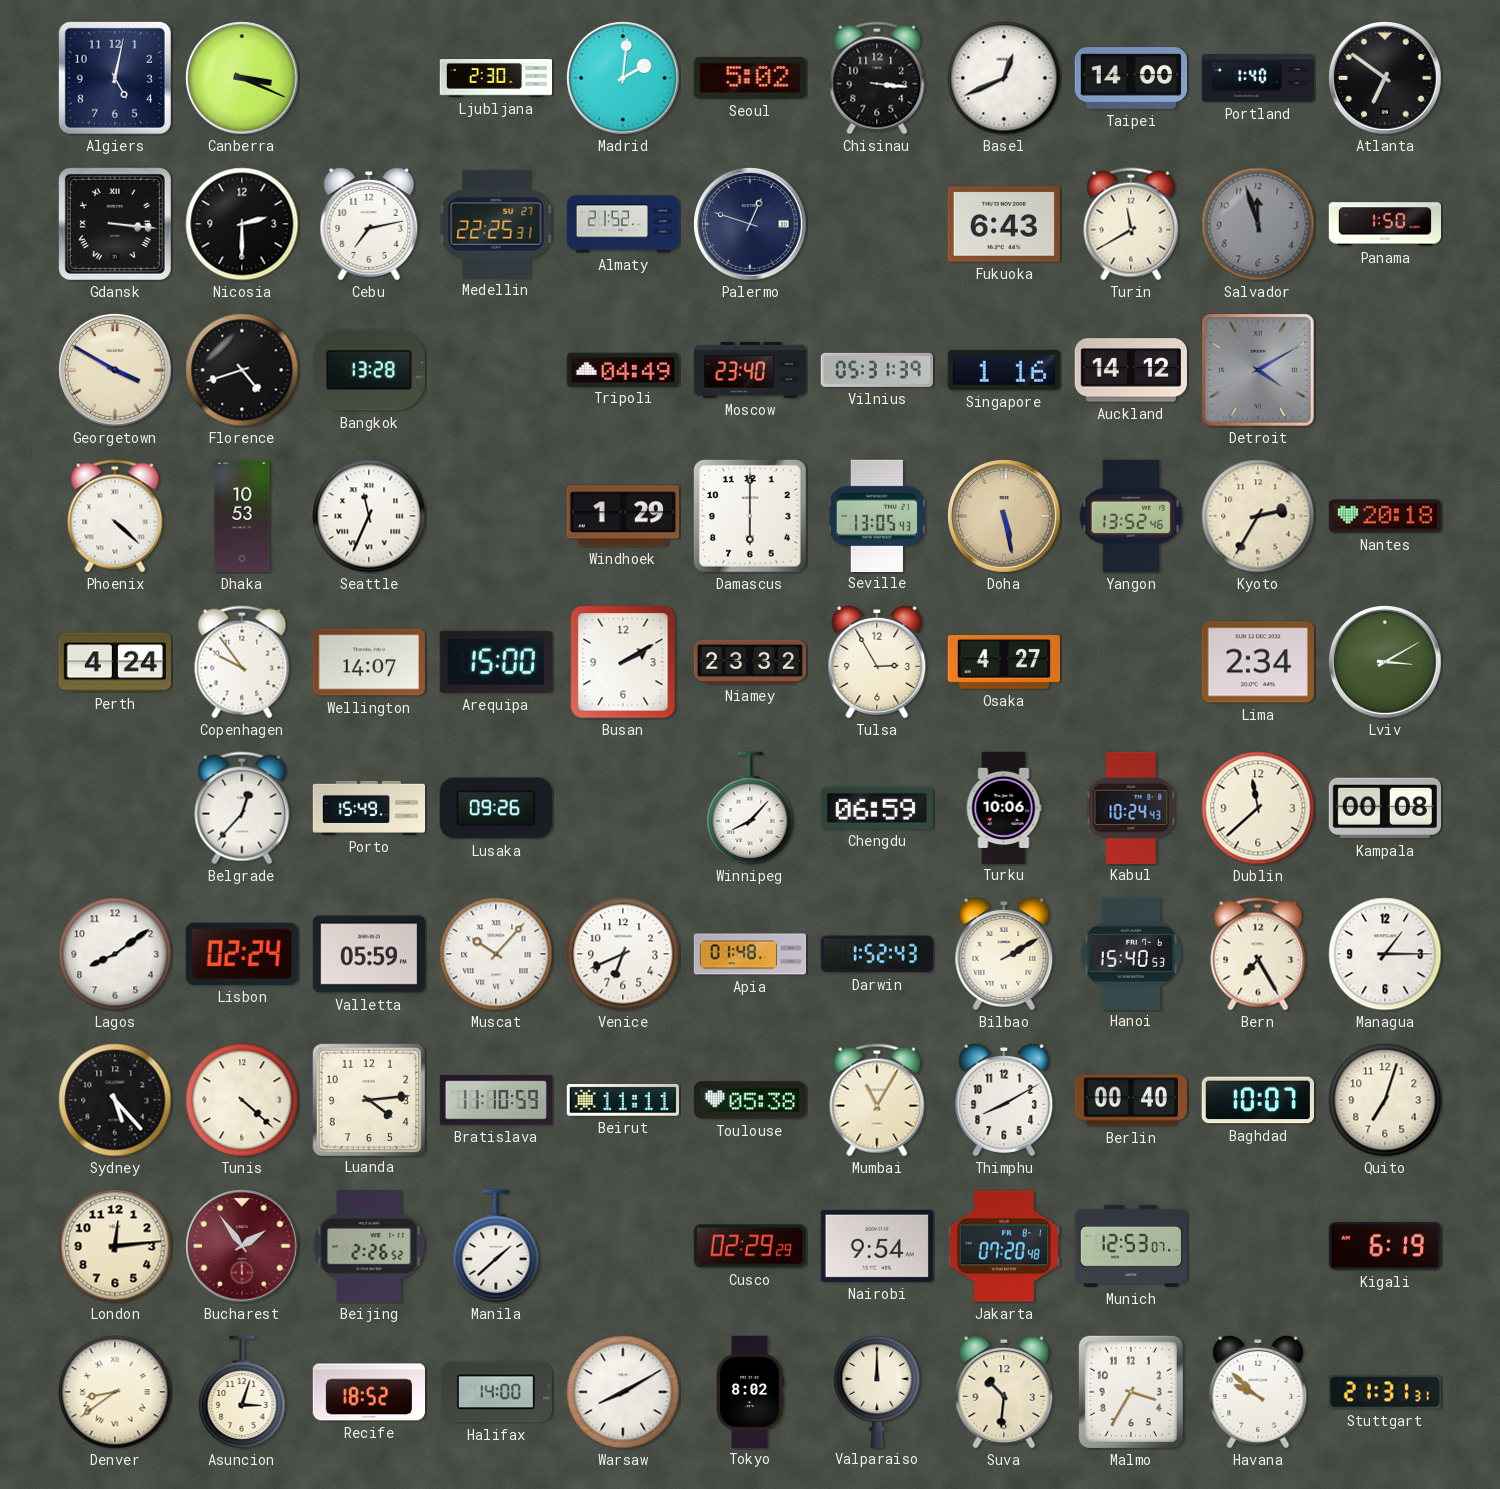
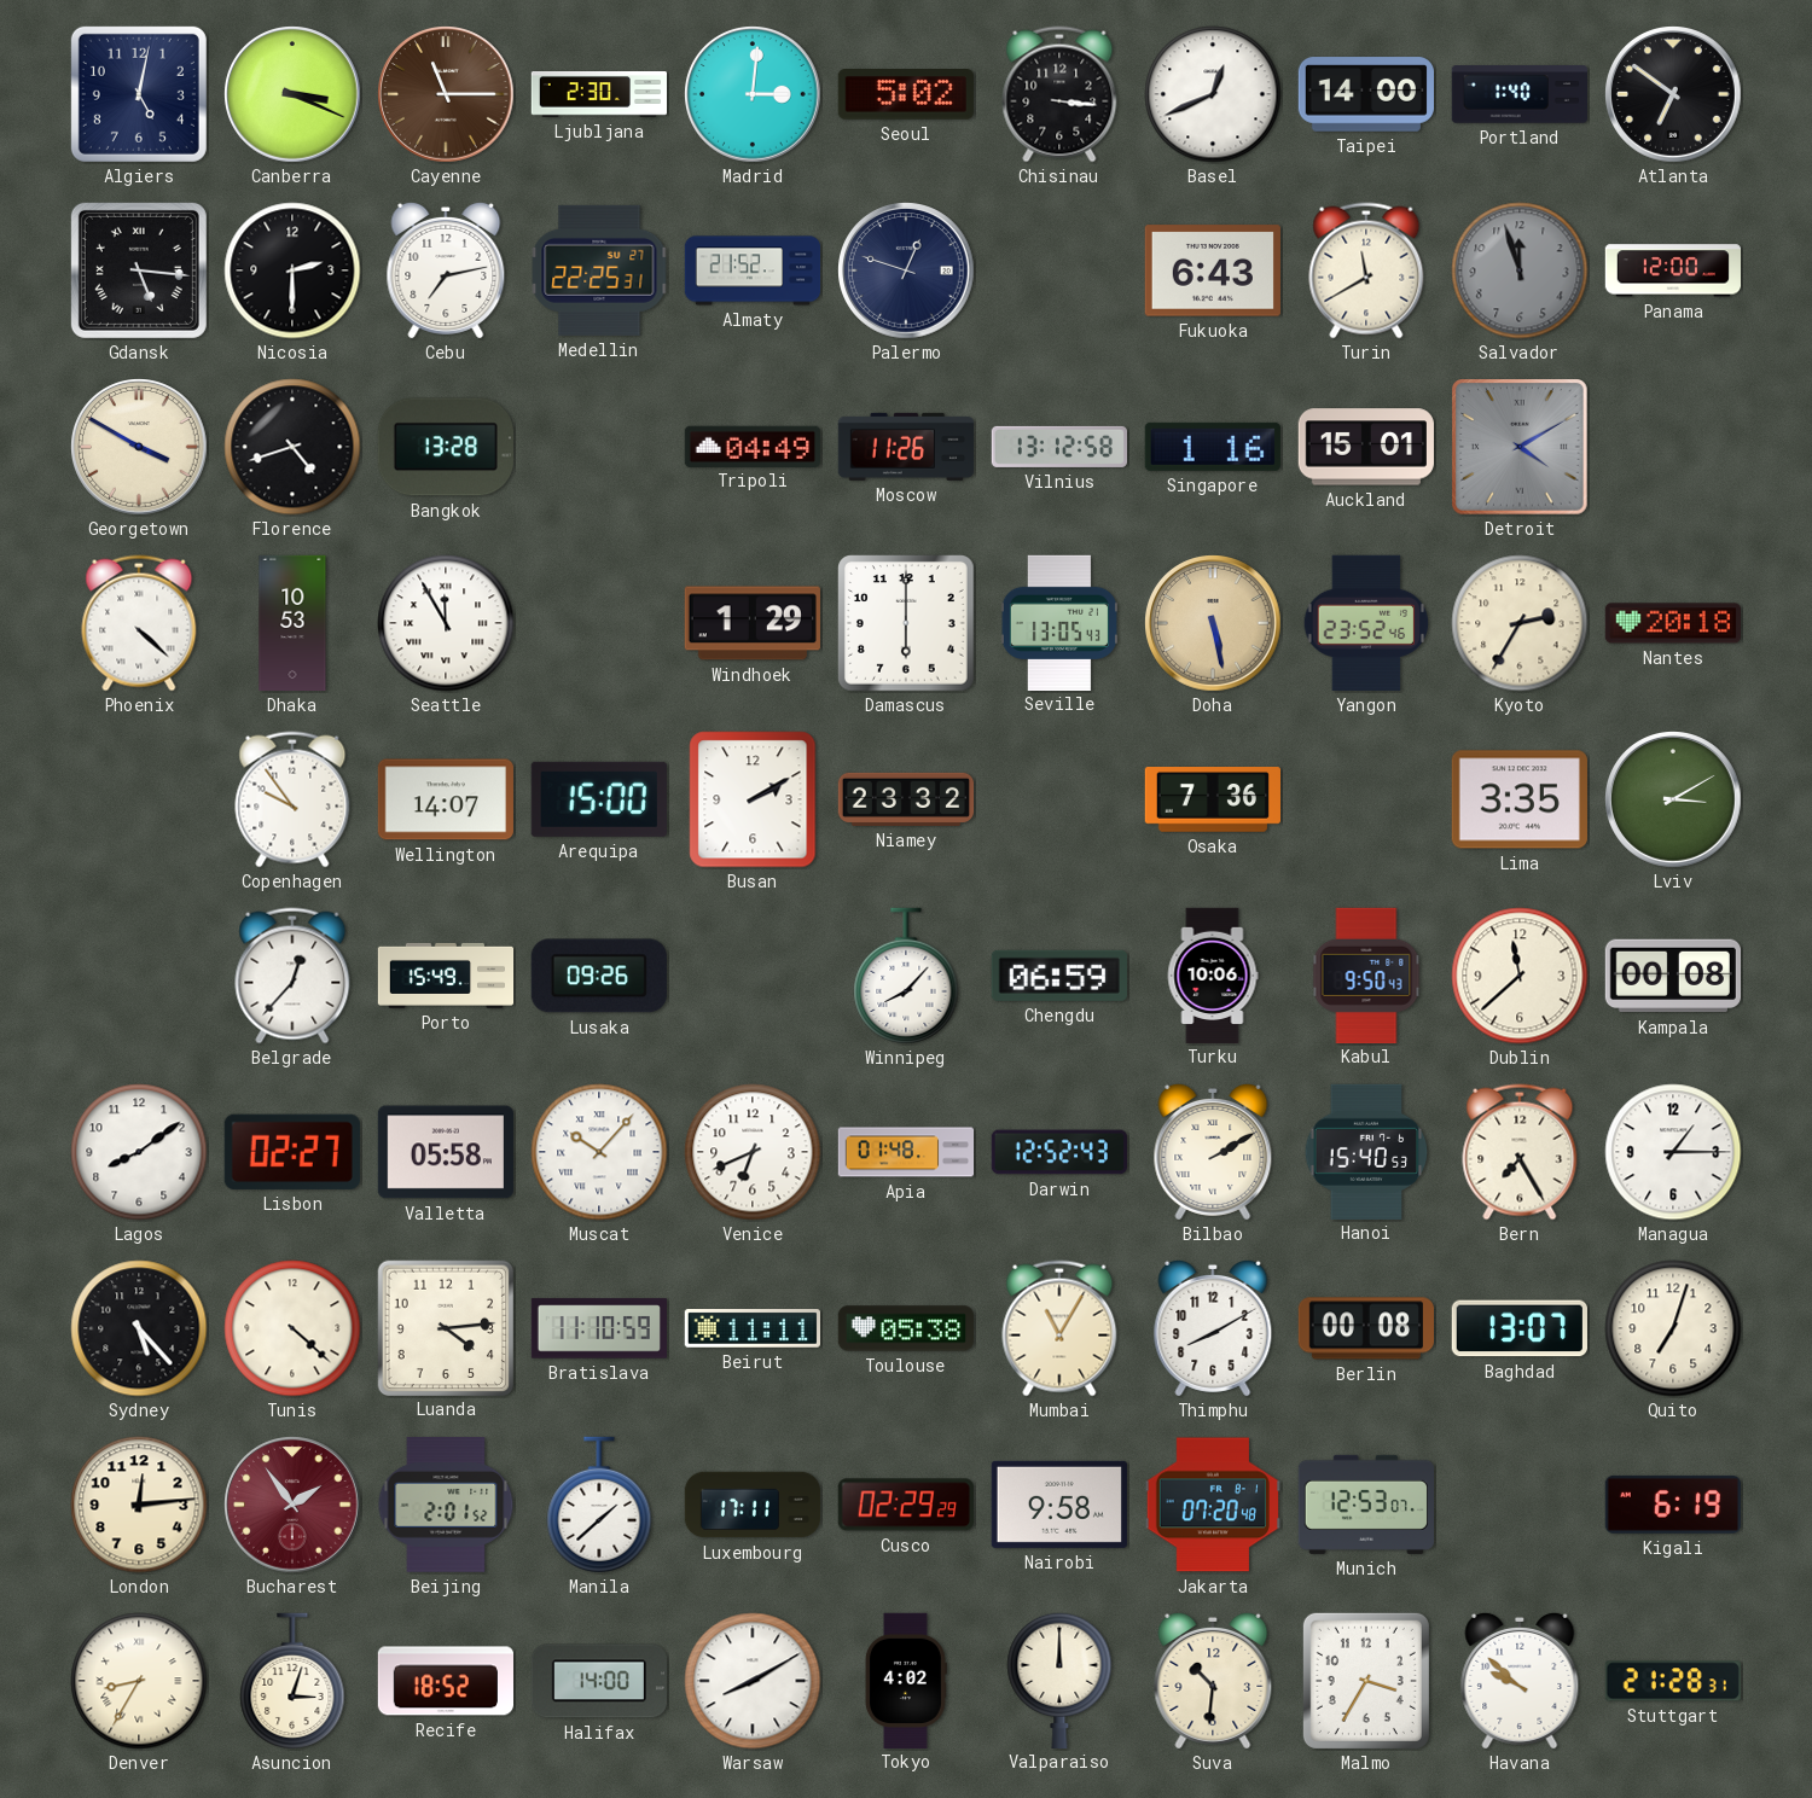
Cayenne: none -> 11:15
Madrid: 2:01 -> 3:01
Gdansk: 3:16 -> 5:16
Panama: 1:50 -> 12:00
Moscow: 23:40 -> 11:26
Vilnius: 05:31 -> 13:12
Auckland: 14:12 -> 15:01
Seattle: 11:34 -> 11:55
Yangon: 13:52 -> 23:52
Perth: 4:24 -> none
Tulsa: 2:55 -> none
Osaka: 4:27 -> 7:36
Lima: 2:34 -> 3:35
Kabul: 10:24 -> 9:50
Lisbon: 02:24 -> 02:27
Valletta: 05:59 -> 05:58
Darwin: 1:52 -> 12:52
Berlin: 00:40 -> 00:08
Baghdad: 10:07 -> 13:07
Beijing: 2:26 -> 2:01
Luxembourg: none -> 17:11
Nairobi: 9:54 -> 9:58
Denver: 8:39 -> 8:35
Tokyo: 8:02 -> 4:02
Stuttgart: 21:31 -> 21:28
